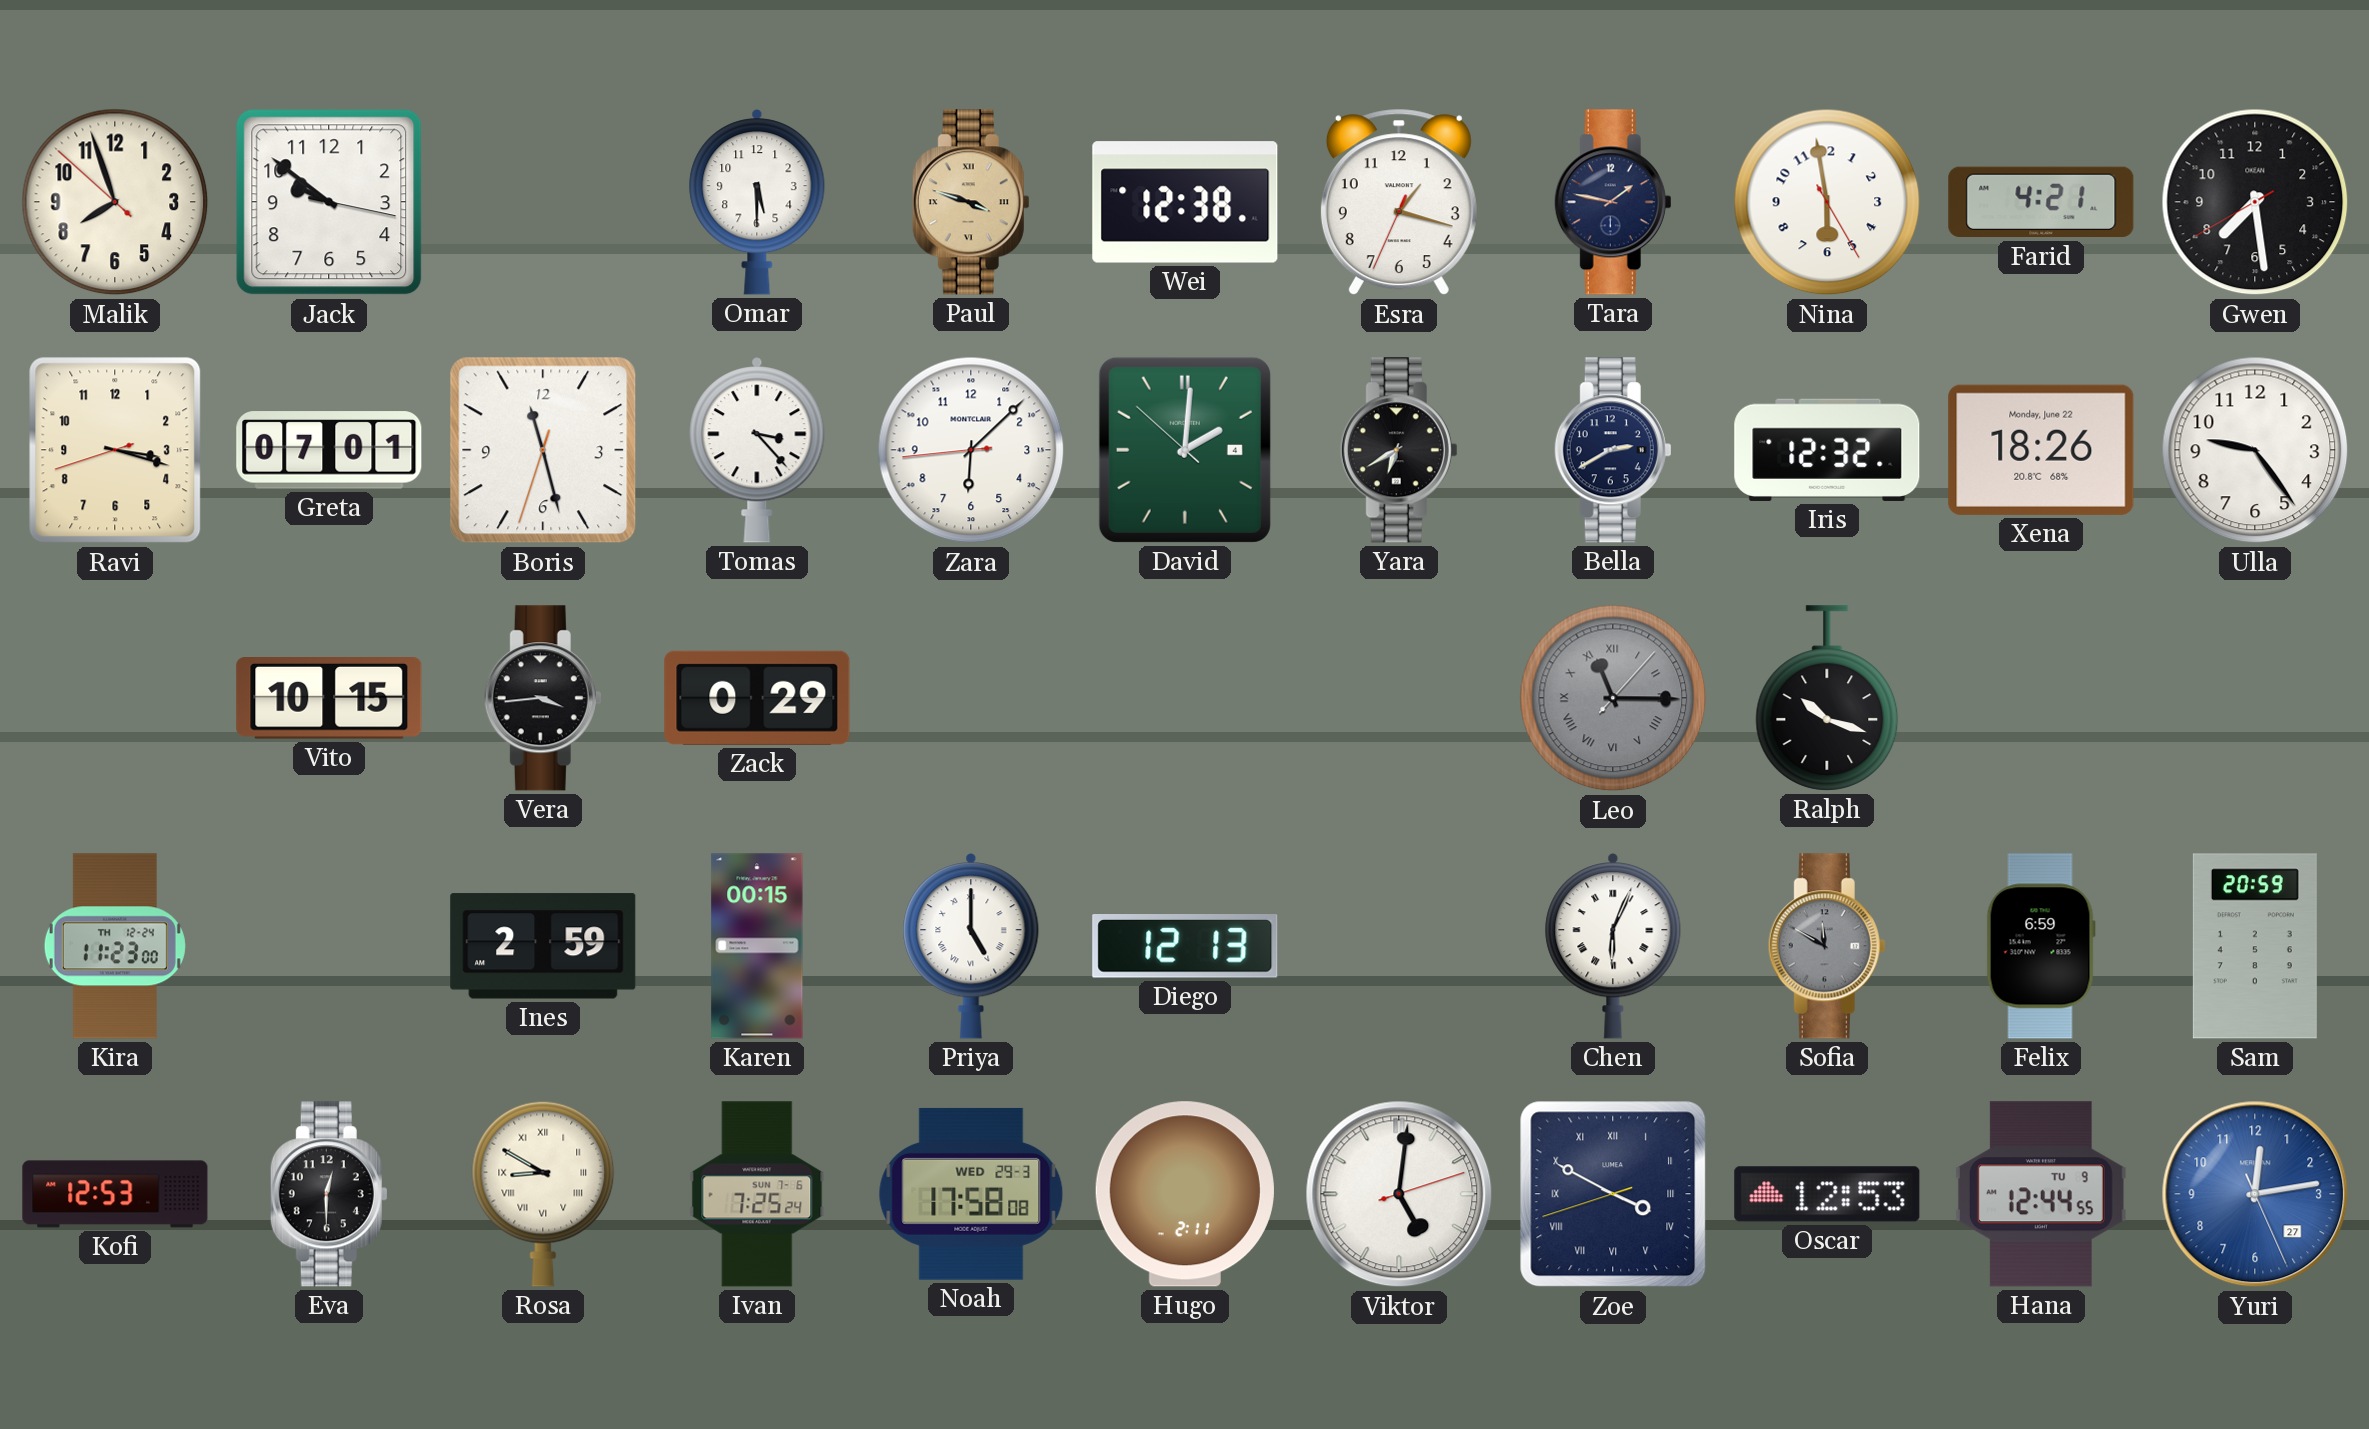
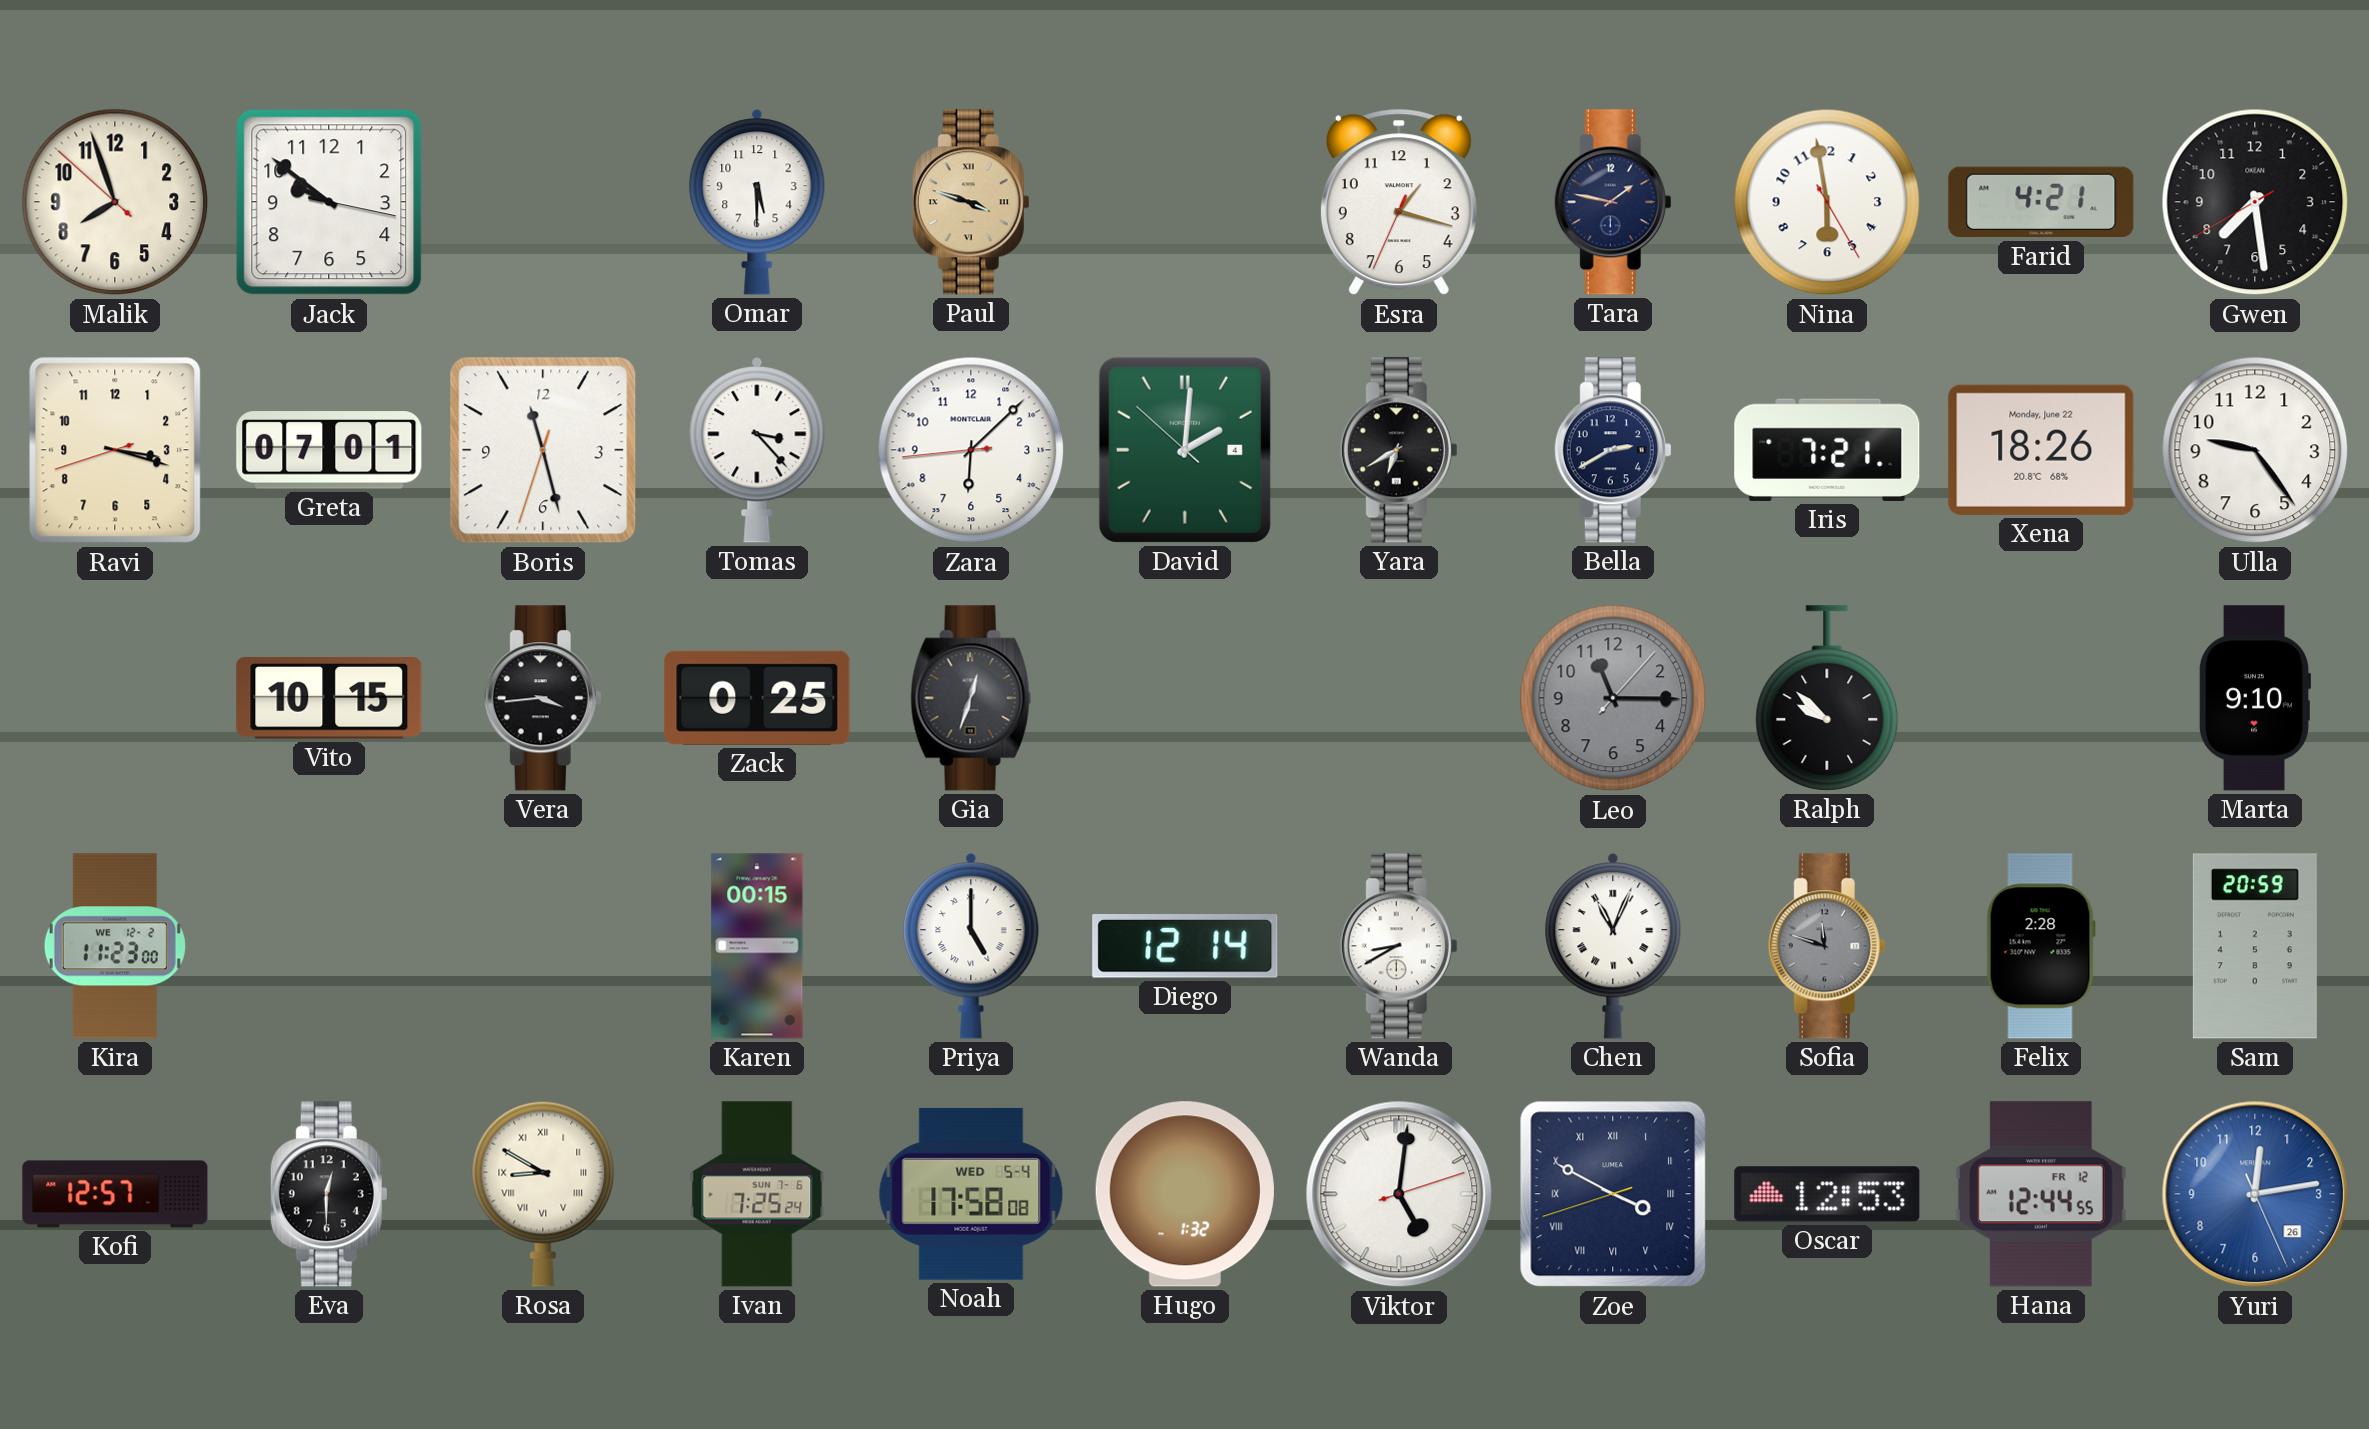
Wei: 12:38 -> none
Iris: 12:32 -> 7:21
Zack: 0:29 -> 0:25
Gia: none -> 12:33
Leo numerals: Roman -> Arabic
Ralph: 10:18 -> 9:52
Marta: none -> 9:10
Kira date: TH 12-24 -> WE 12-2
Ines: 2:59 -> none
Diego: 12:13 -> 12:14
Wanda: none -> 8:40
Chen: 6:04 -> 11:04
Sofia: 11:50 -> 11:48
Felix: 6:59 -> 2:28
Kofi: 12:53 -> 12:57
Noah date: WED 29-3 -> WED 5-4
Hugo: 2:11 -> 1:32
Hana date: TU 9 -> FR 12
Yuri date: 27 -> 26
